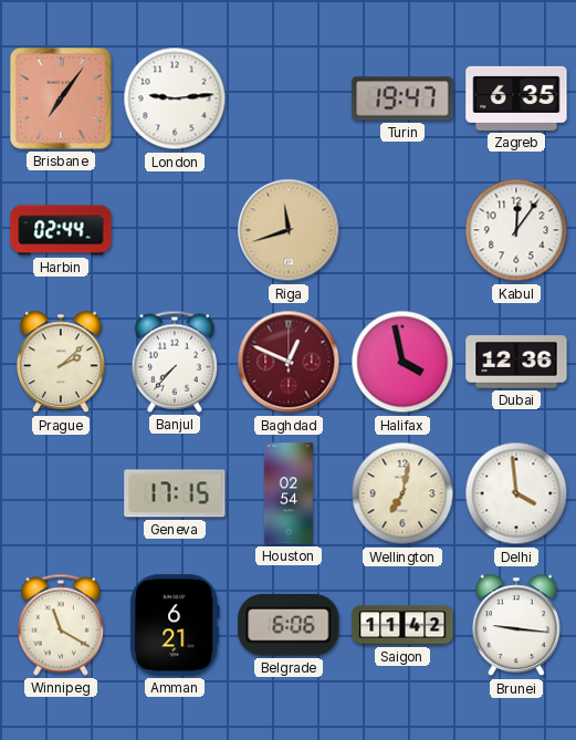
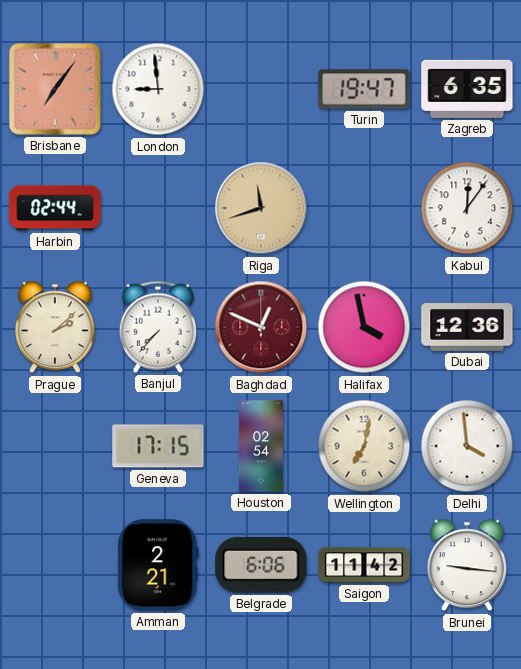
London: 9:14 -> 8:59
Winnipeg: 11:20 -> none
Amman: 6:21 -> 2:21
